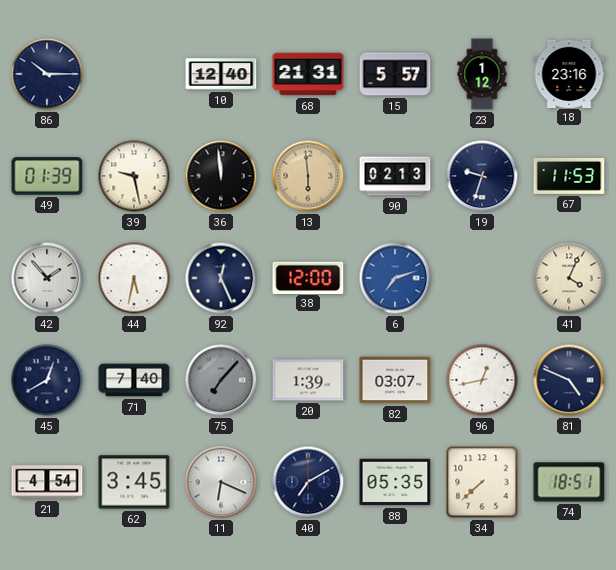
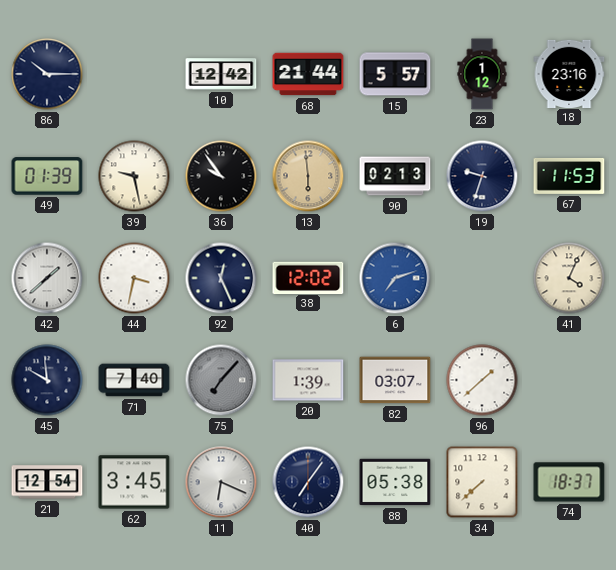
10: 12:40 -> 12:42
68: 21:31 -> 21:44
36: 11:59 -> 9:54
42: 1:53 -> 1:38
44: 5:32 -> 3:32
38: 12:00 -> 12:02
45: 12:40 -> 9:59
96: 12:43 -> 1:38
81: 4:49 -> none
21: 4:54 -> 12:54
40: 7:10 -> 7:06
88: 05:35 -> 05:38
74: 18:51 -> 18:37
